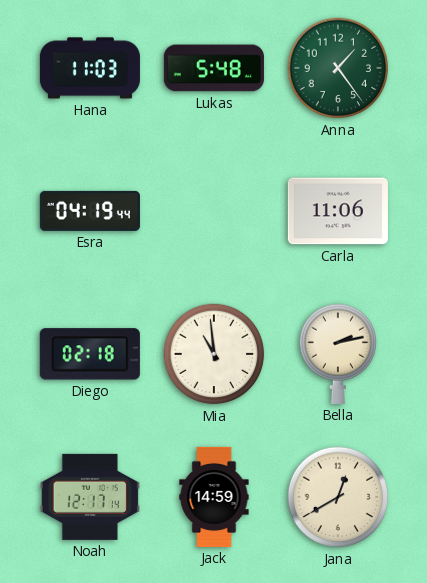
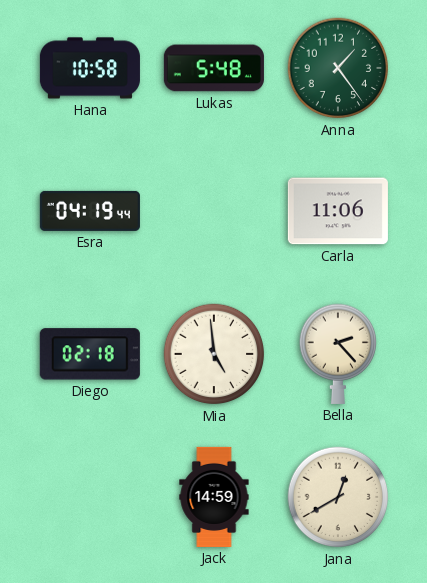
Hana: 11:03 -> 10:58
Mia: 10:59 -> 4:59
Bella: 2:13 -> 2:23
Noah: 12:17 -> none
